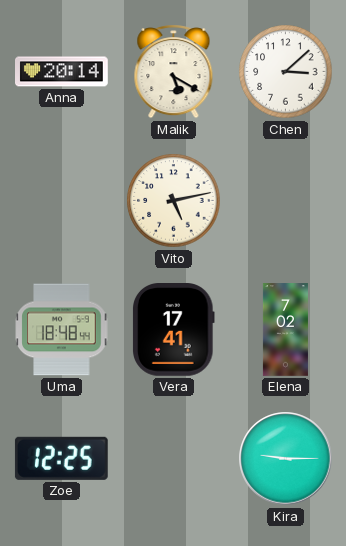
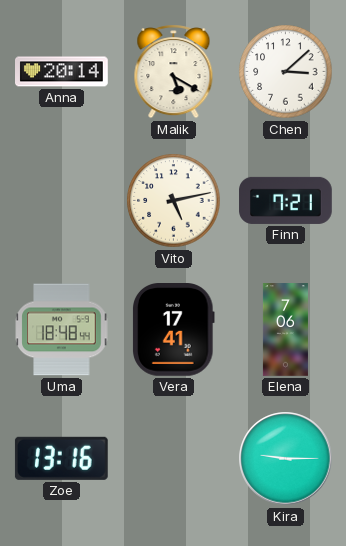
Finn: none -> 7:21
Elena: 7:02 -> 7:06
Zoe: 12:25 -> 13:16
